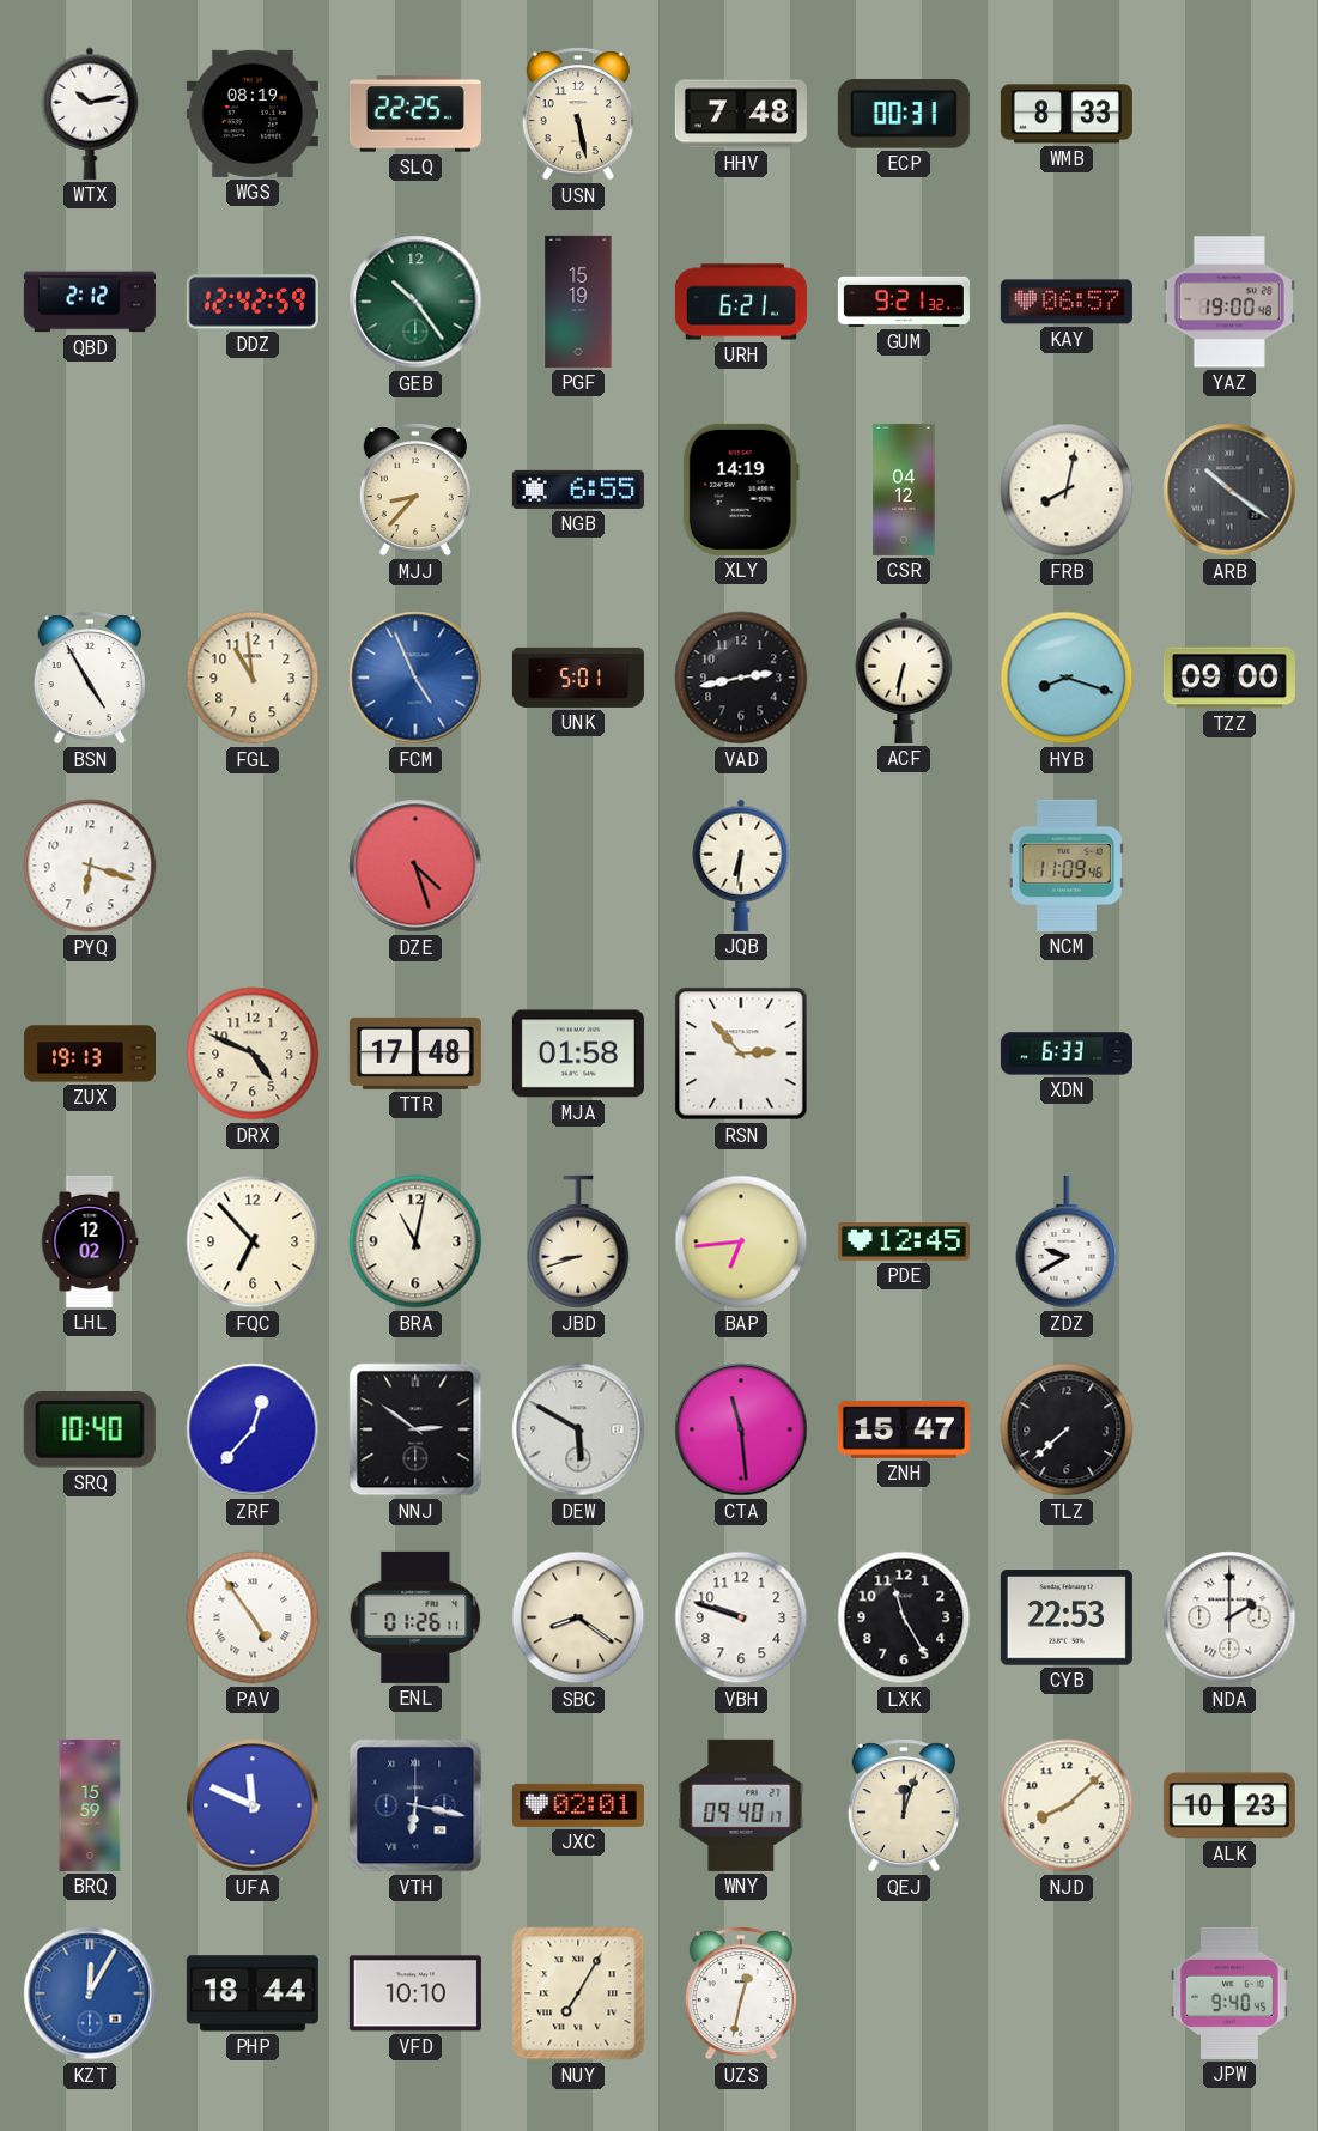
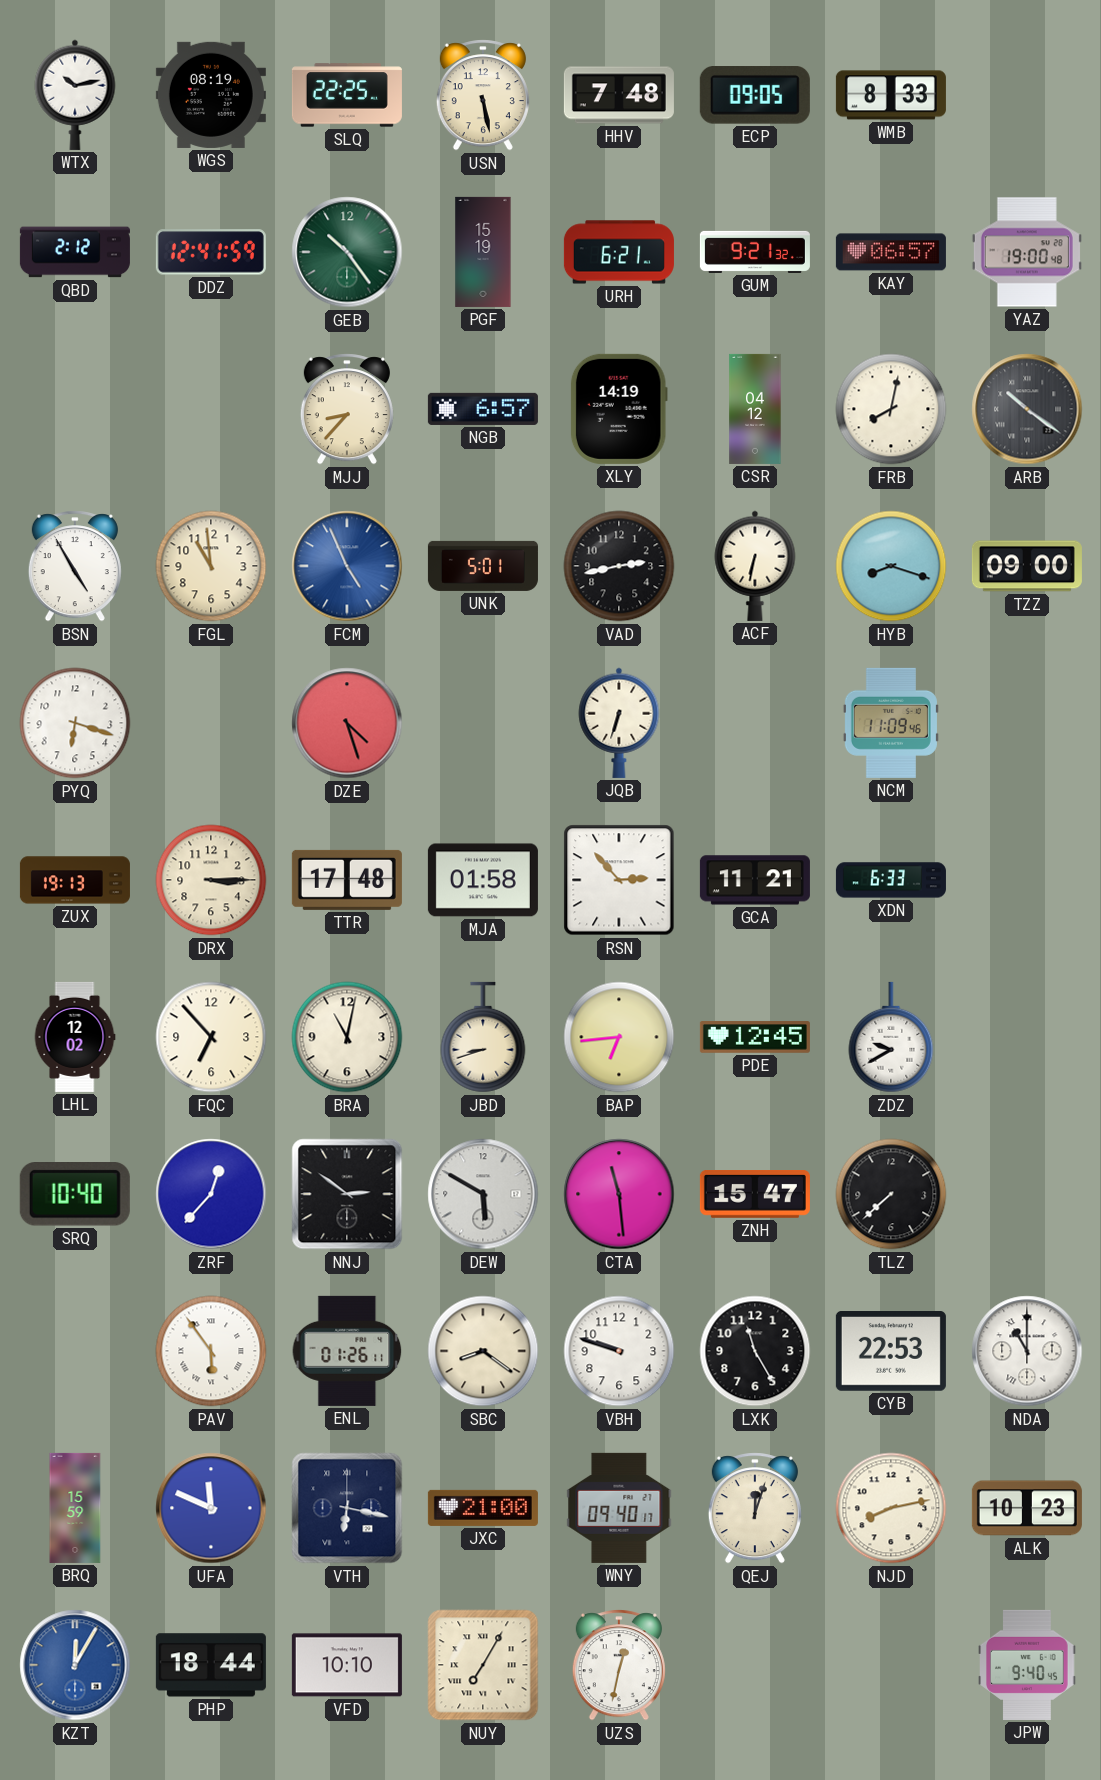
ECP: 00:31 -> 09:05
DDZ: 12:42 -> 12:41
NGB: 6:55 -> 6:57
JQB: 6:31 -> 6:33
DRX: 4:49 -> 3:15
GCA: none -> 11:21
PAV: 4:54 -> 5:54
NDA: 2:00 -> 11:00
JXC: 02:01 -> 21:00
NJD: 8:08 -> 8:13
